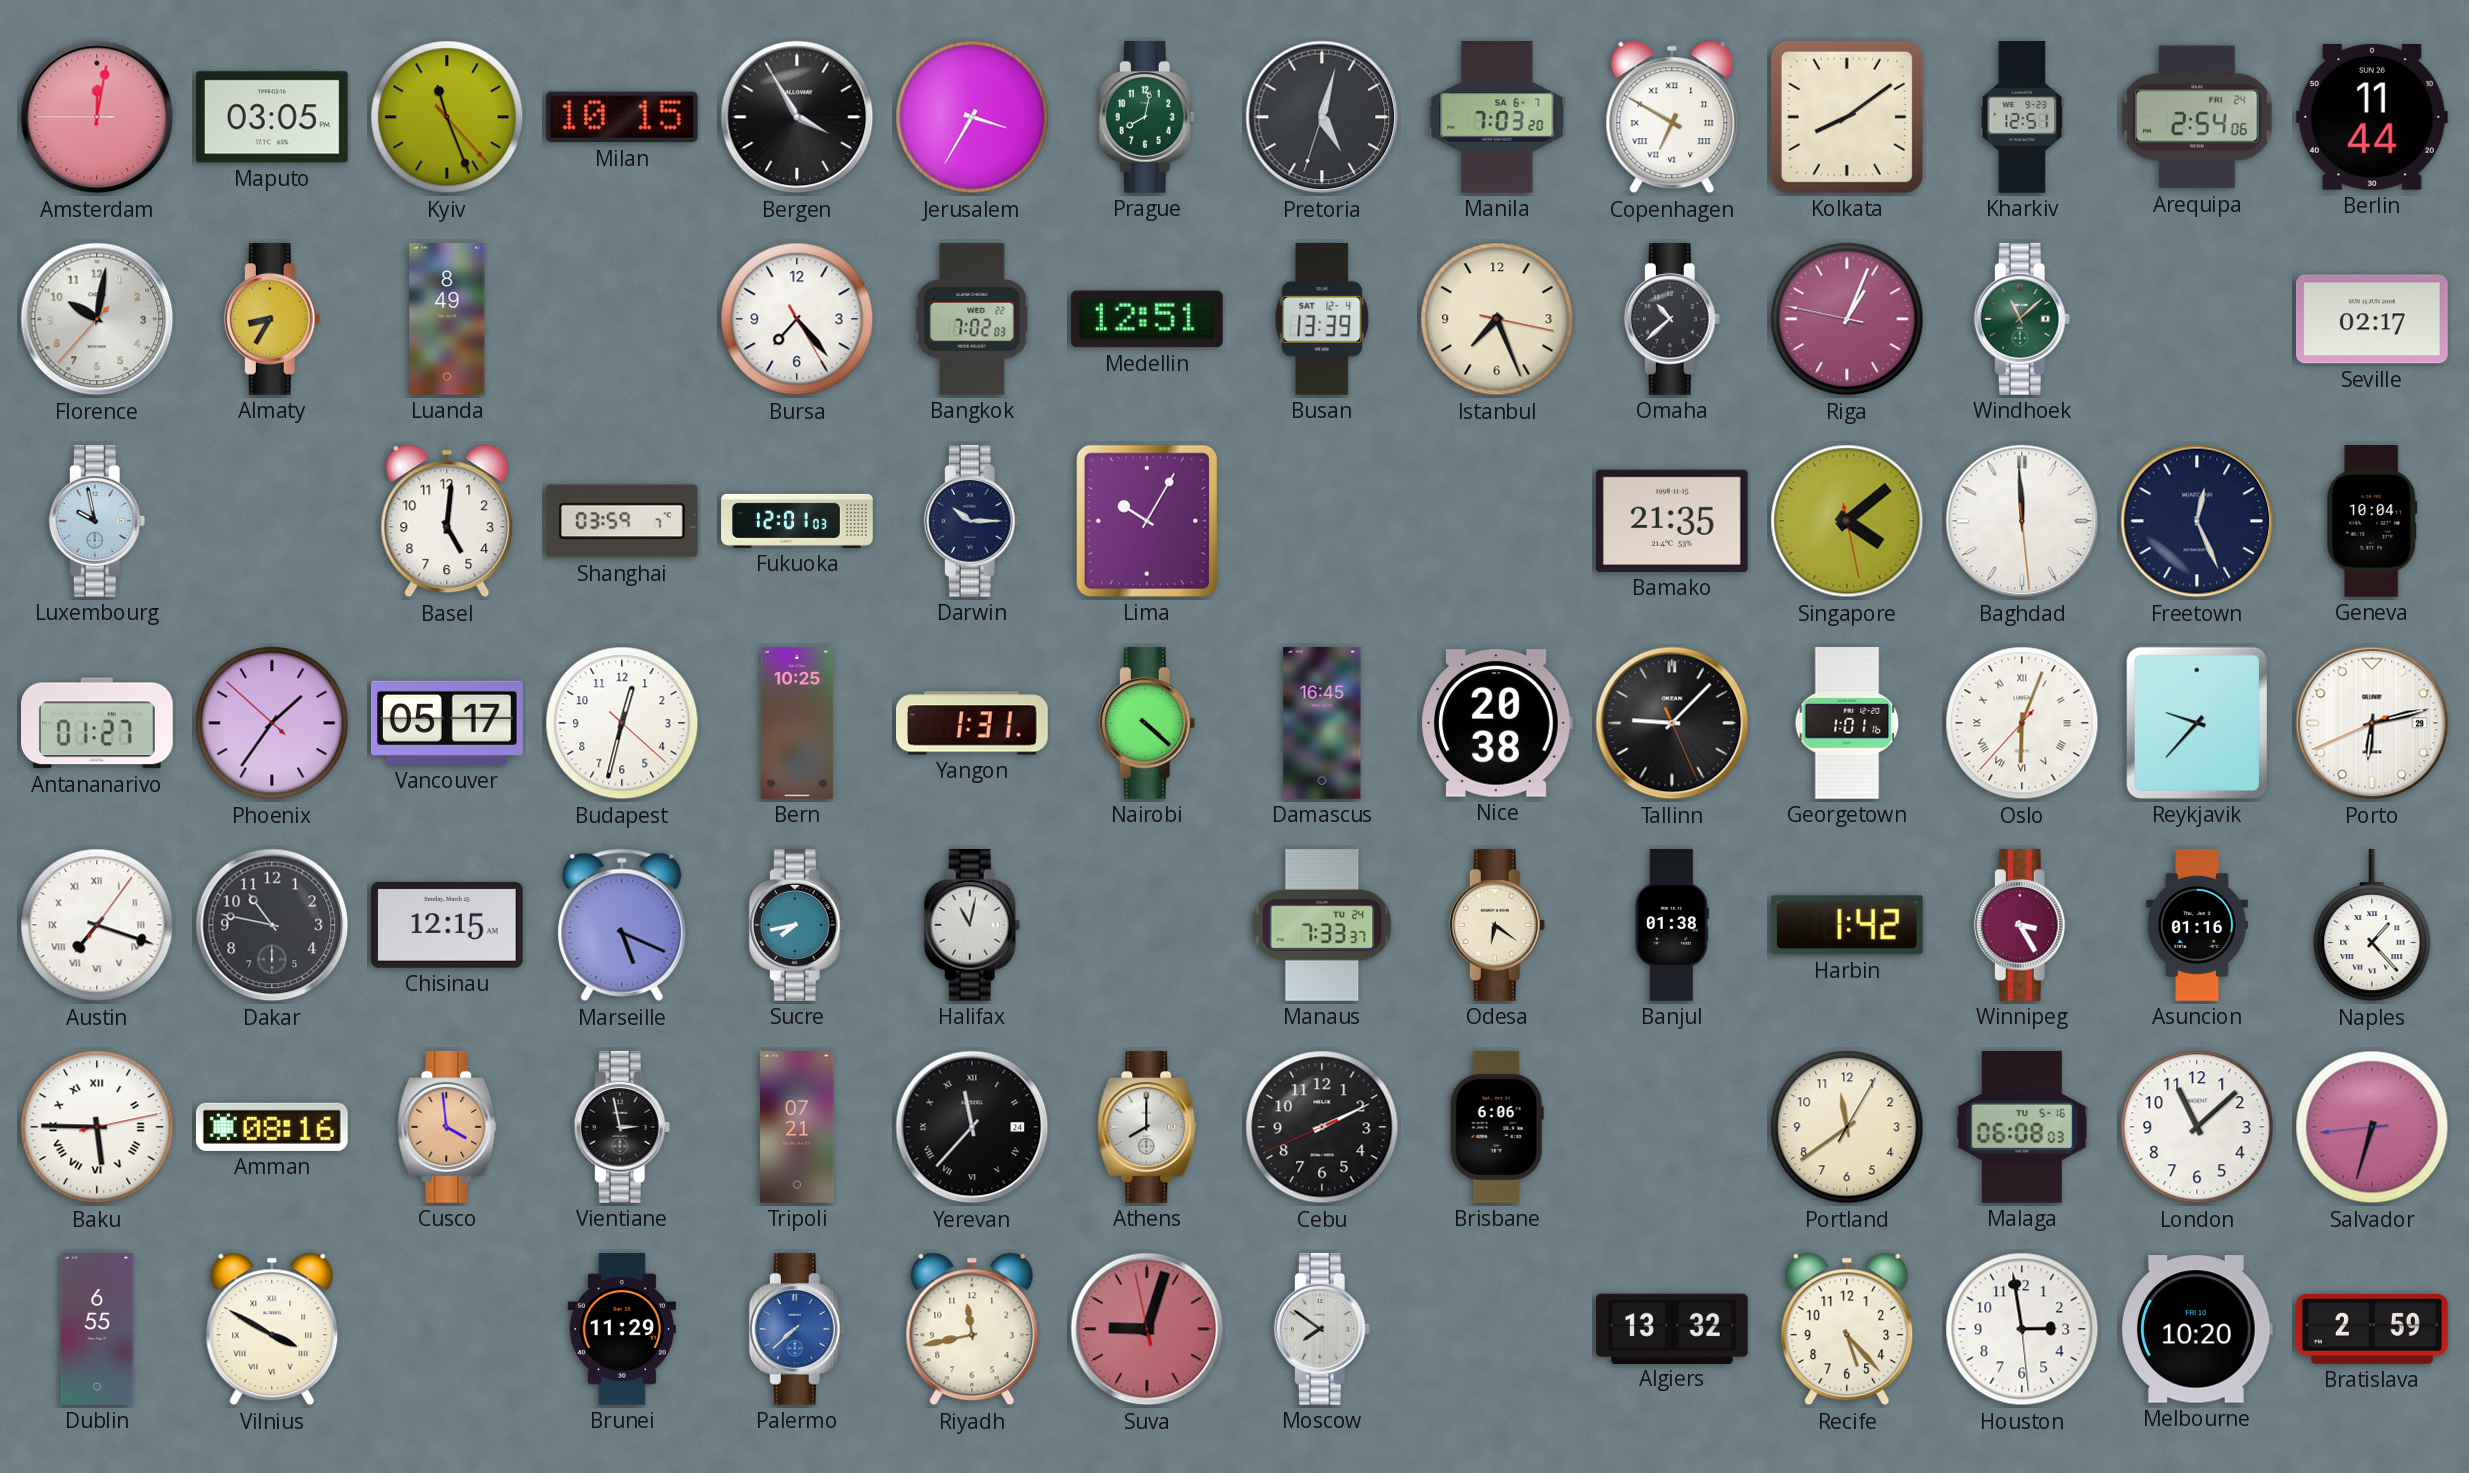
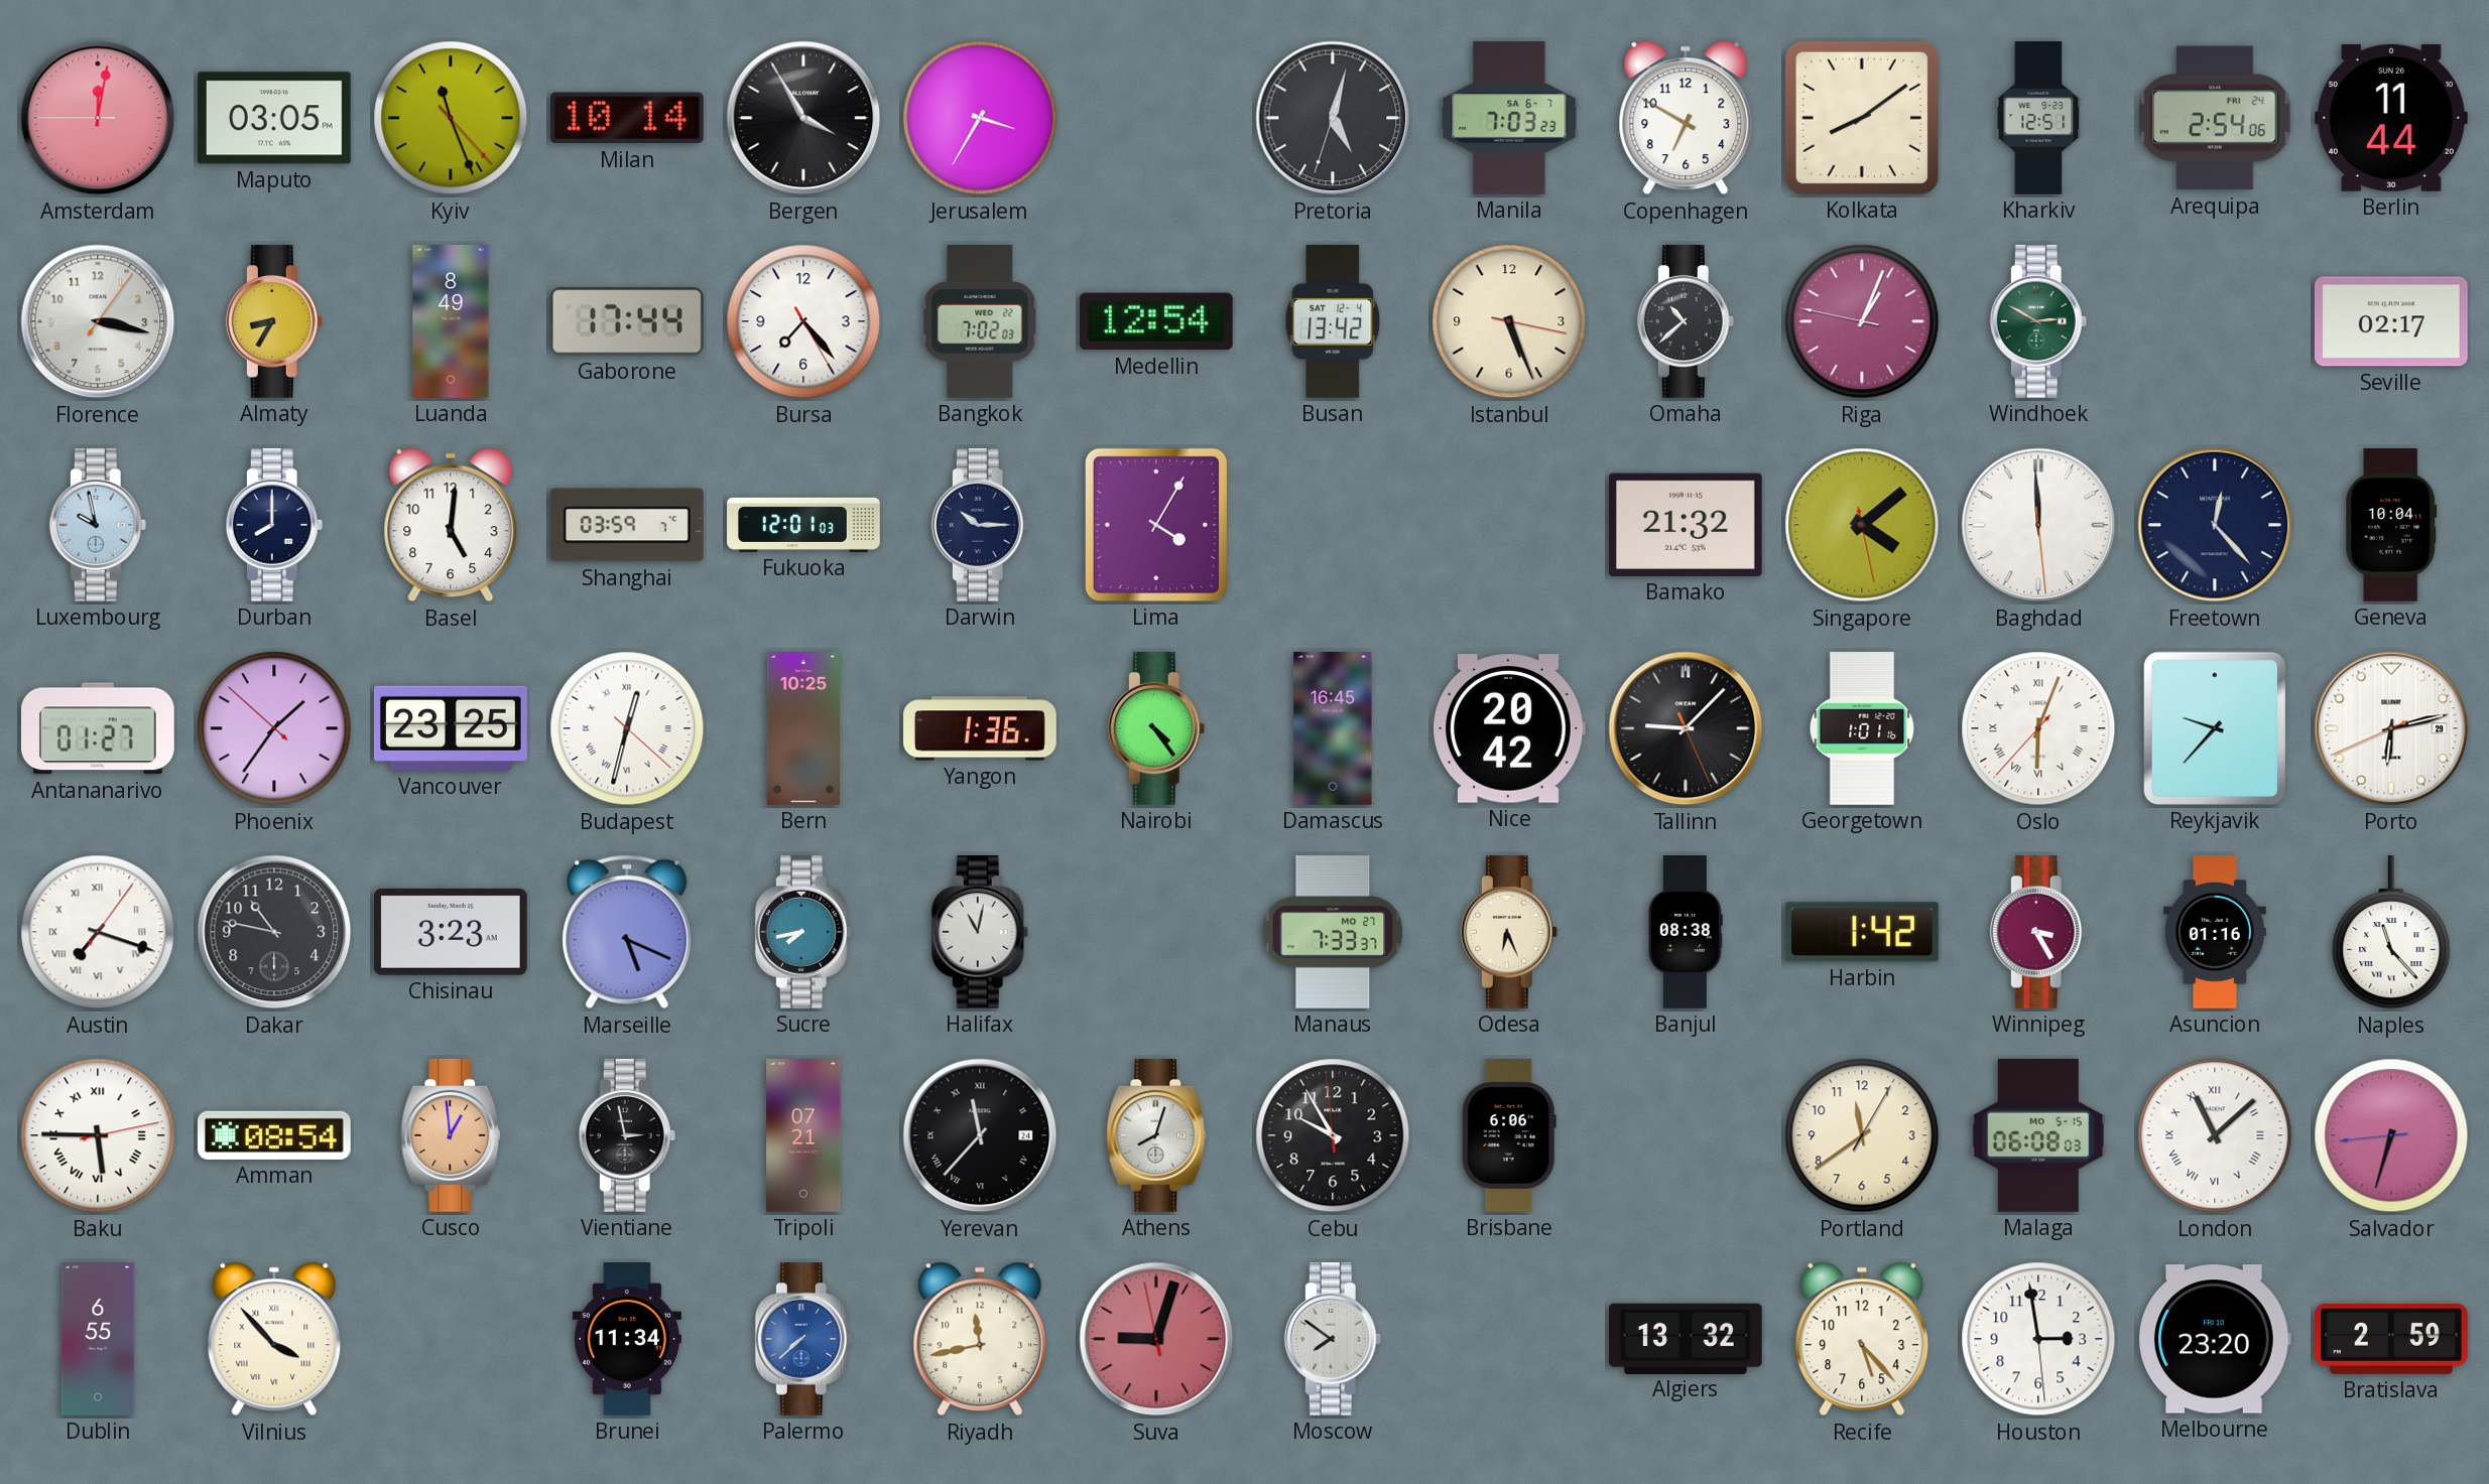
Milan: 10:15 -> 10:14
Prague: 8:02 -> none
Manila: 7:03:20 -> 7:03:23
Copenhagen numerals: Roman -> Arabic
Florence: 10:01 -> 3:17
Gaborone: none -> 17:44
Medellin: 12:51 -> 12:54
Busan: 13:39 -> 13:42
Istanbul: 7:26 -> 5:26
Windhoek: 11:08 -> 2:50
Durban: none -> 8:00
Lima: 10:05 -> 4:05
Bamako: 21:35 -> 21:32
Freetown: 12:26 -> 12:23
Vancouver: 05:17 -> 23:25
Budapest numerals: Arabic -> Roman
Yangon: 1:31 -> 1:36
Nairobi: 4:22 -> 4:24
Nice: 20:38 -> 20:42
Chisinau: 12:15 -> 3:23
Manaus date: TU 24 -> MO 27
Odesa: 6:21 -> 6:26
Banjul: 01:38 -> 08:38
Naples: 1:23 -> 11:23
Amman: 08:16 -> 08:54
Cusco: 3:59 -> 12:59
Athens: 8:00 -> 8:03
Cebu: 2:10 -> 9:54
Malaga date: TU 5-16 -> MO 5-15
London numerals: Arabic -> Roman
Vilnius: 3:50 -> 3:53
Brunei: 11:29 -> 11:34
Melbourne: 10:20 -> 23:20
